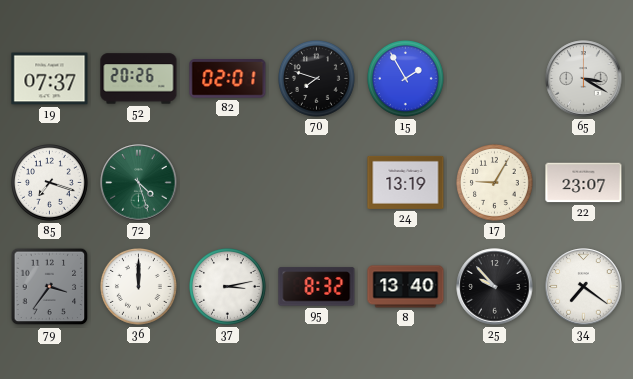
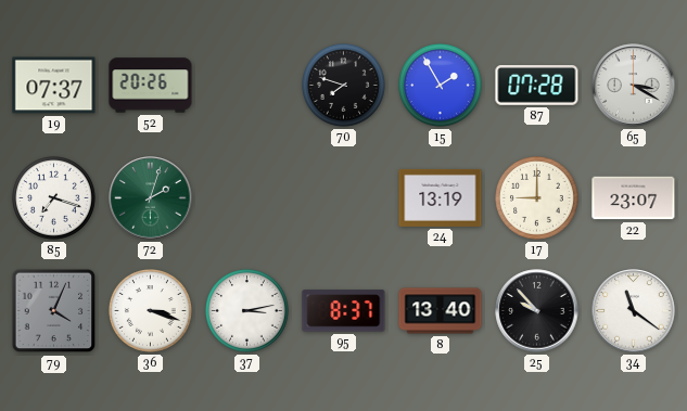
82: 02:01 -> none
87: none -> 07:28
72: 4:27 -> 2:03
17: 9:05 -> 9:00
79: 3:36 -> 4:04
36: 12:00 -> 3:18
95: 8:32 -> 8:37
34: 7:21 -> 11:21
